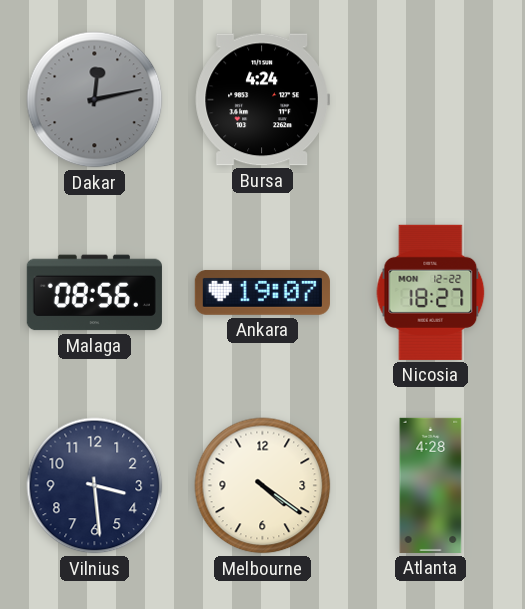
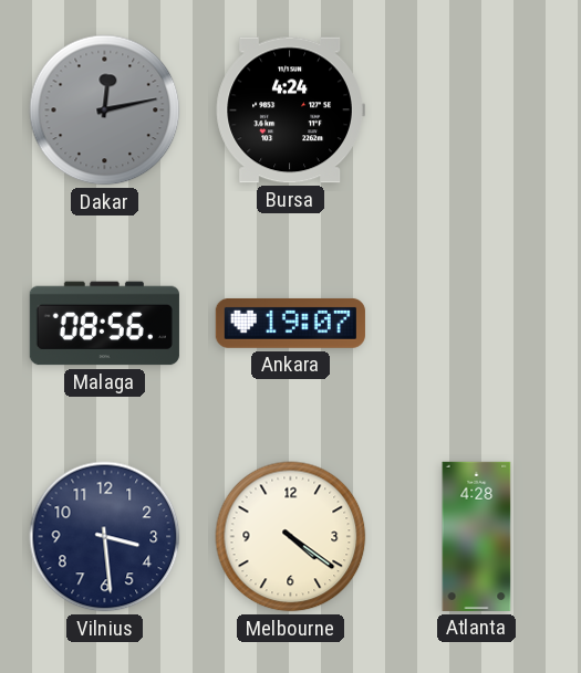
Nicosia: 18:27 -> none
